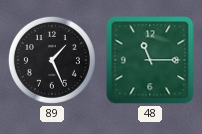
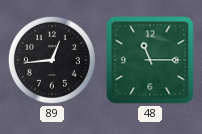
89: 1:26 -> 12:44
